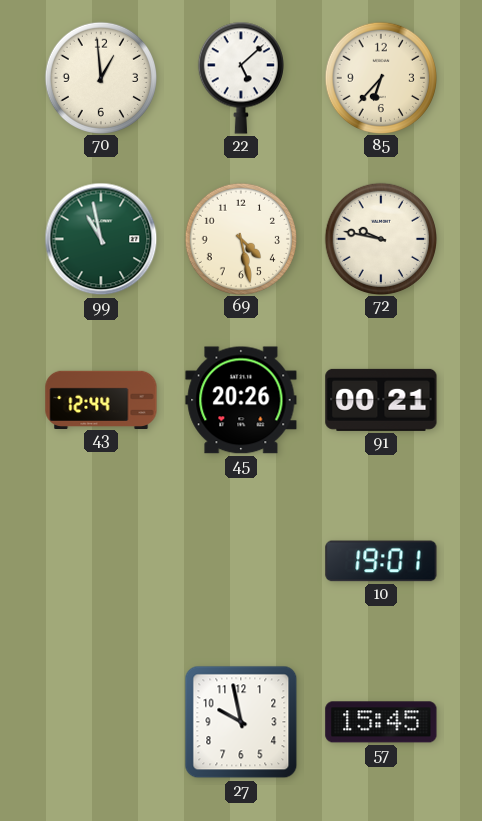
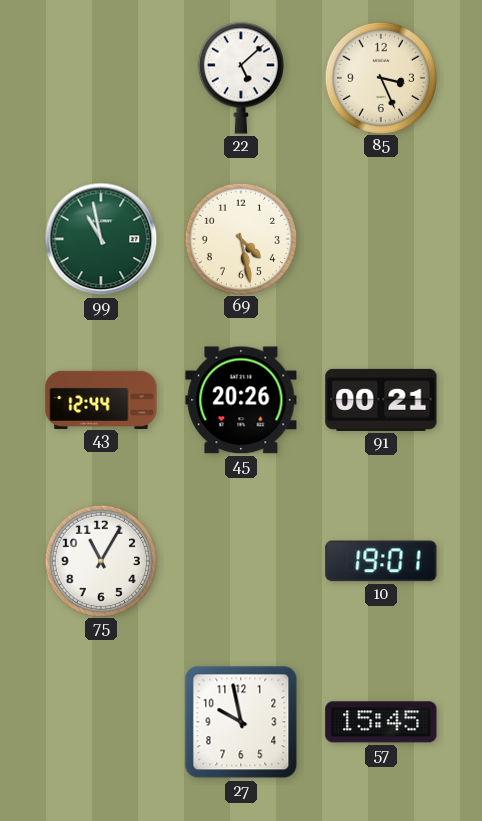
70: 12:59 -> none
85: 6:37 -> 3:26
72: 9:47 -> none
75: none -> 11:05
